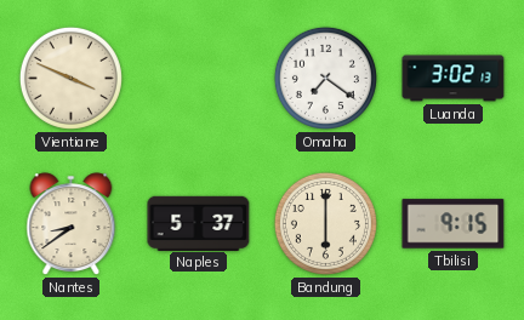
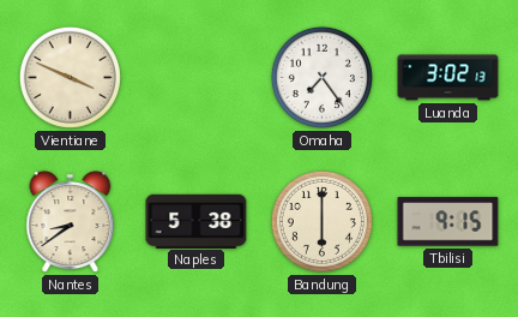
Omaha: 7:21 -> 7:24
Naples: 5:37 -> 5:38
